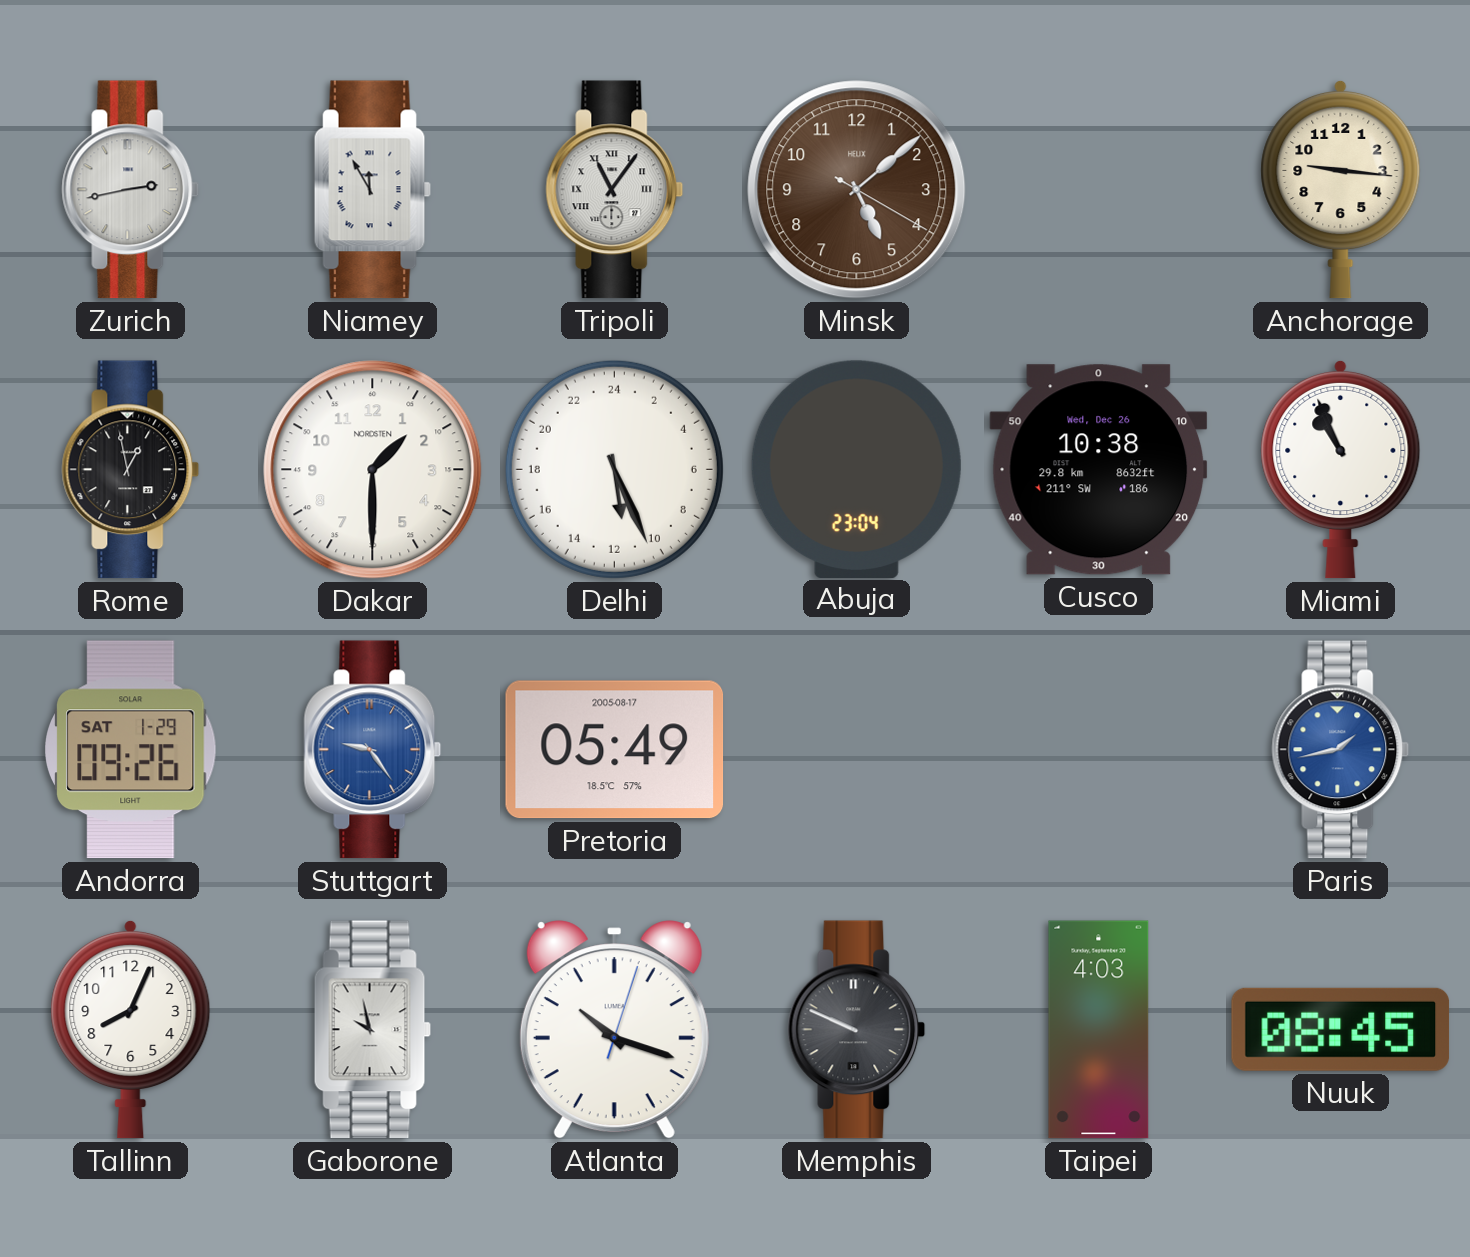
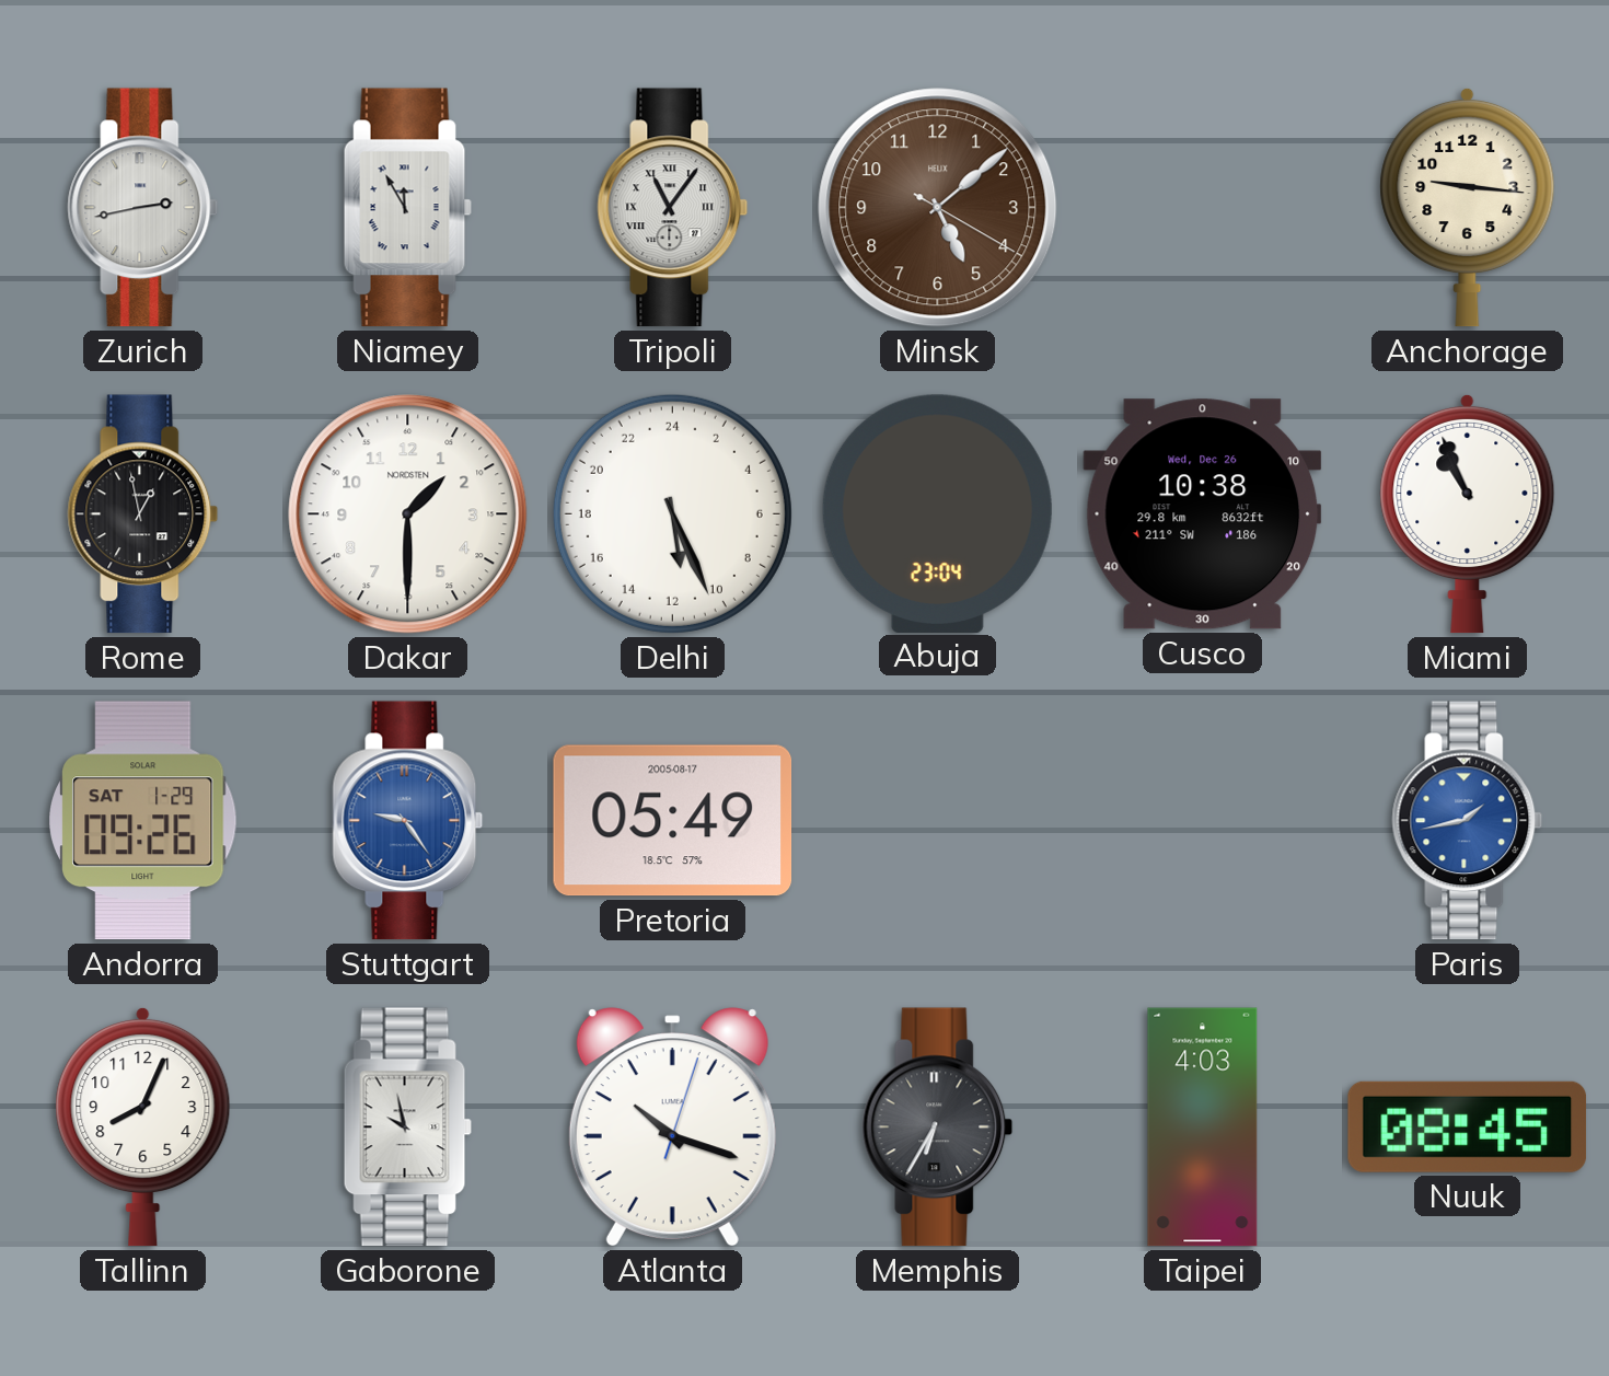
Memphis: 9:49 -> 6:35
